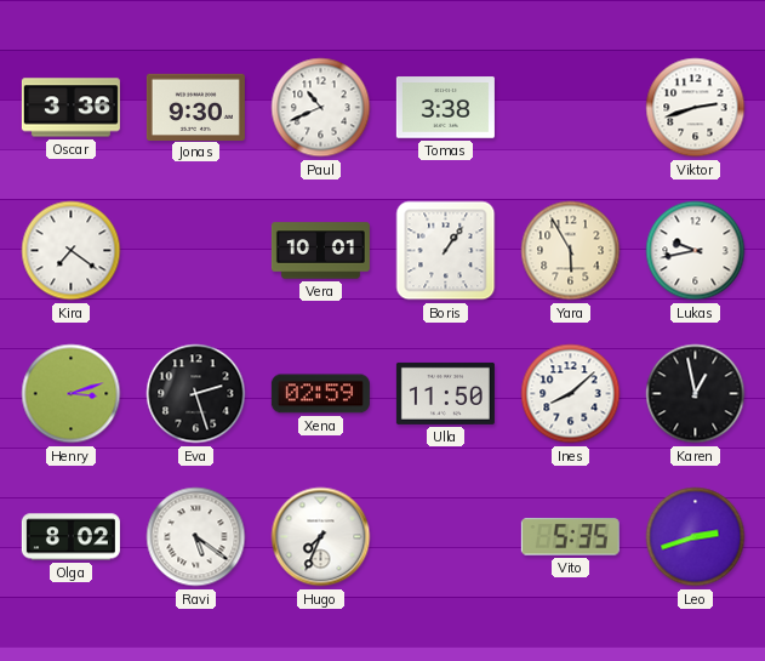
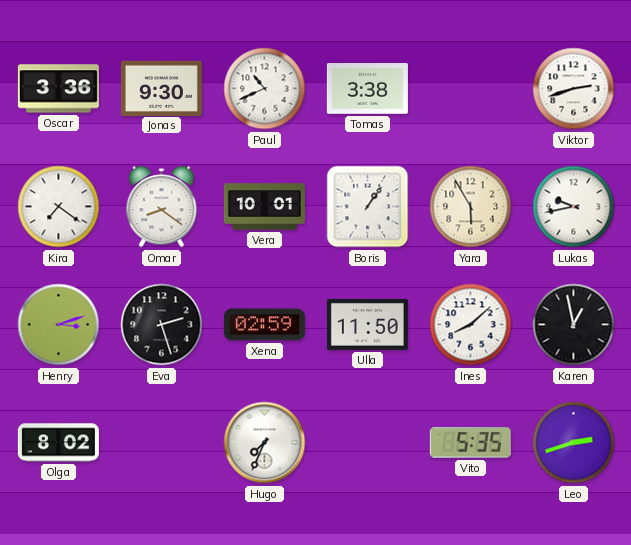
Omar: none -> 8:21
Ravi: 5:21 -> none
